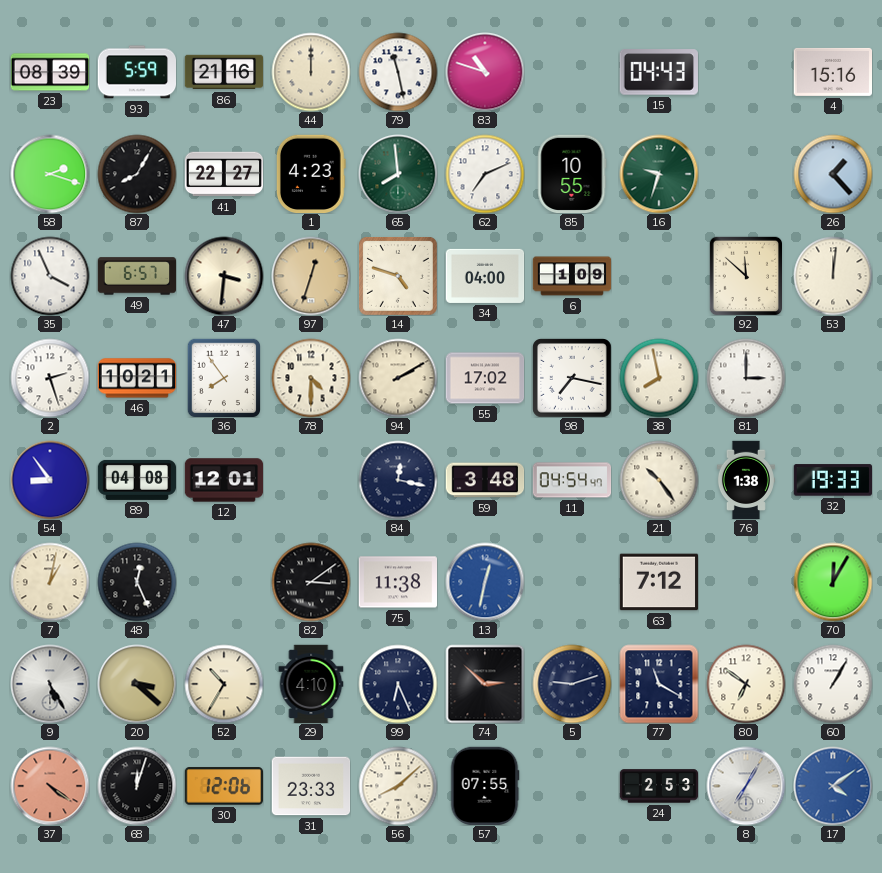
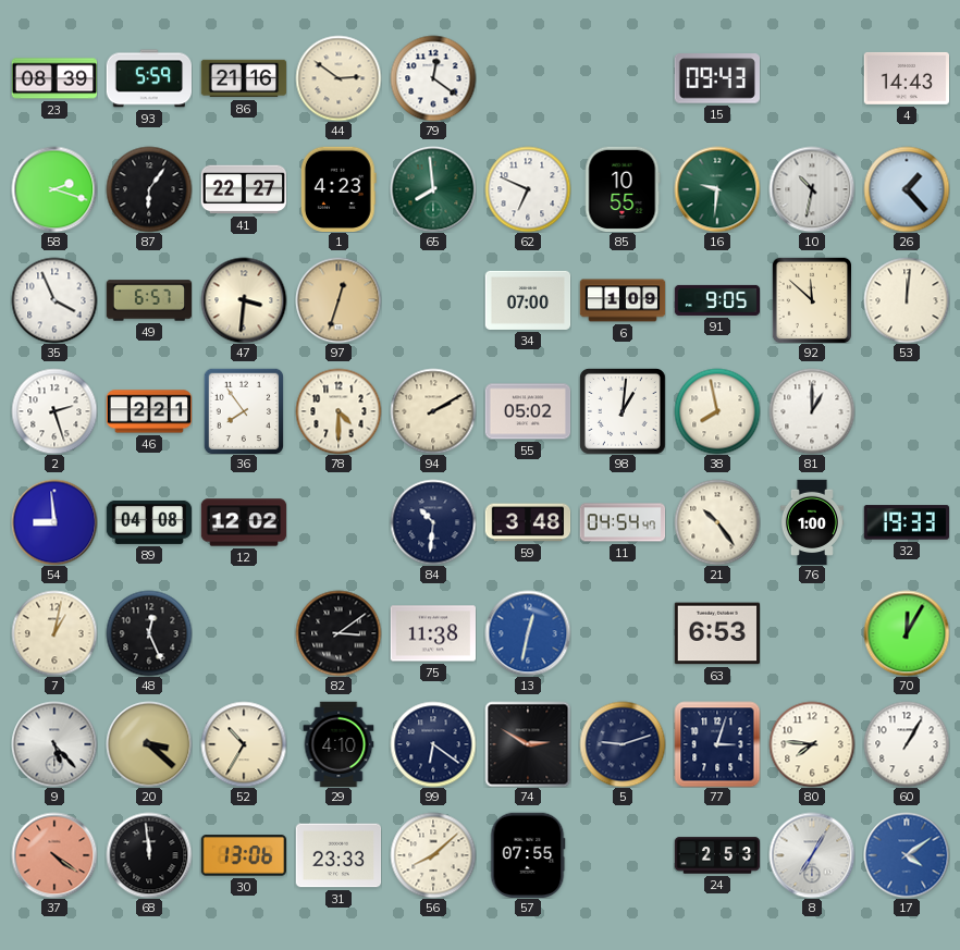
44: 12:00 -> 2:51
79: 11:28 -> 12:21
83: 10:48 -> none
15: 04:43 -> 09:43
4: 15:16 -> 14:43
87: 8:05 -> 6:06
62: 7:11 -> 6:49
16: 9:33 -> 9:31
10: none -> 10:32
14: 4:48 -> none
34: 04:00 -> 07:00
91: none -> 9:05
46: 10:21 -> 2:21
55: 17:02 -> 05:02
98: 7:17 -> 1:01
81: 3:00 -> 1:00
54: 8:54 -> 8:59
12: 12:01 -> 12:02
84: 12:17 -> 10:31
76: 1:38 -> 1:00
63: 7:12 -> 6:53
9: 5:25 -> 5:23
99: 6:26 -> 6:21
74: 2:52 -> 2:50
77: 11:20 -> 3:03
80: 6:51 -> 7:46
68: 12:03 -> 11:59
30: 12:06 -> 13:06
